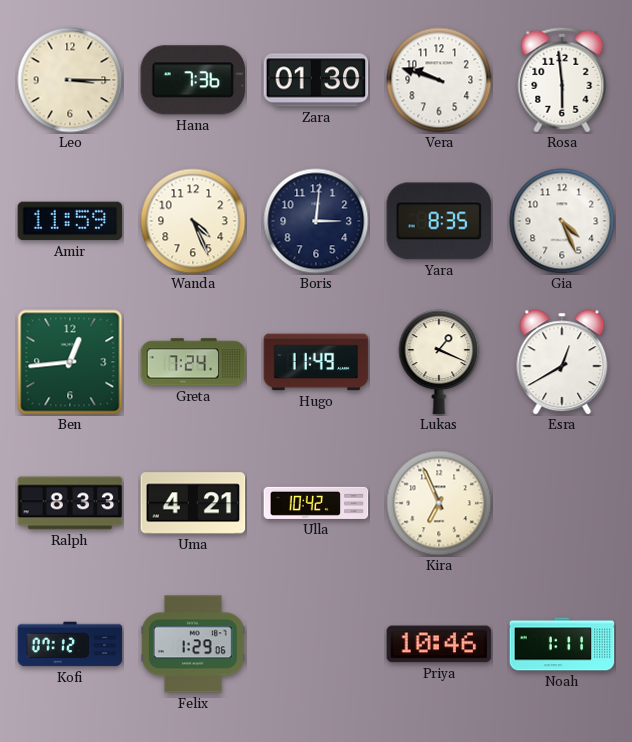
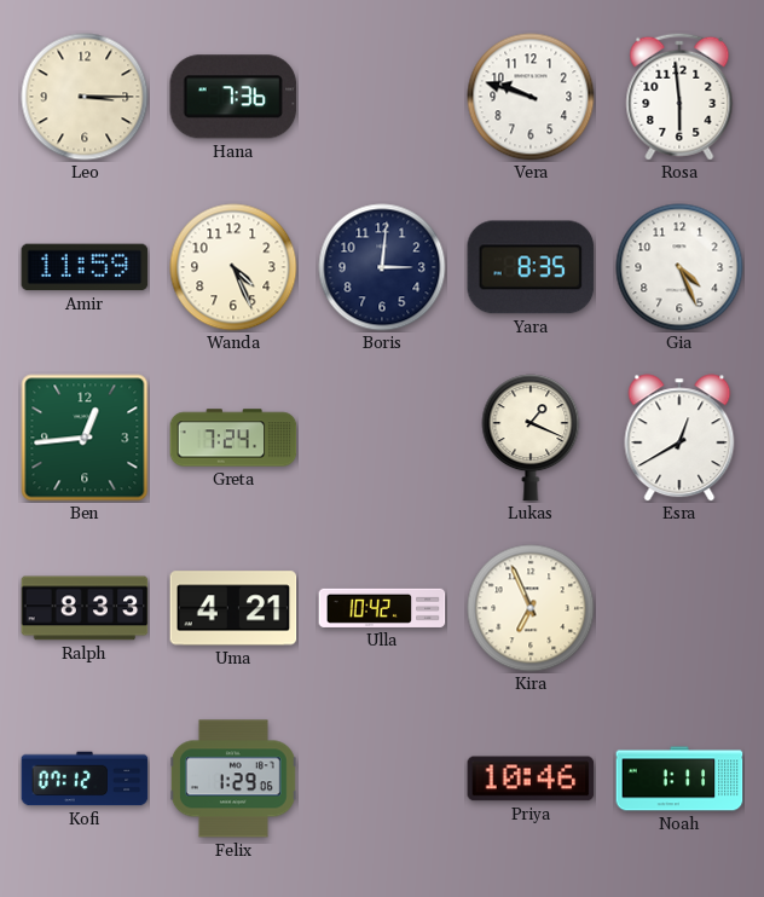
Zara: 01:30 -> none
Hugo: 11:49 -> none
